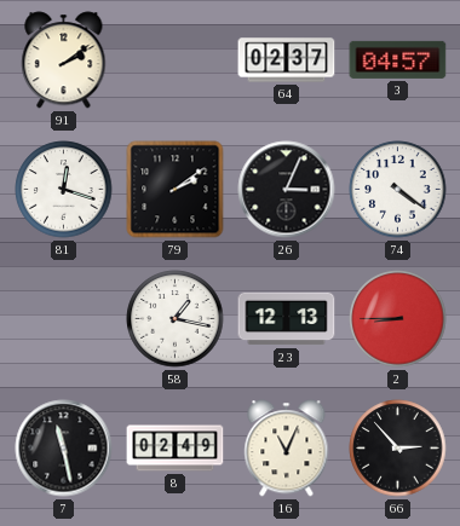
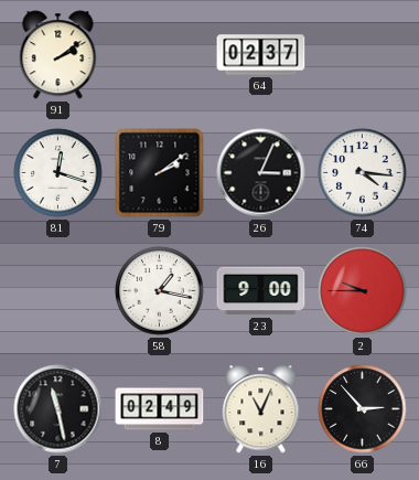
3: 04:57 -> none
74: 4:21 -> 4:16
23: 12:13 -> 9:00
2: 8:45 -> 9:45
